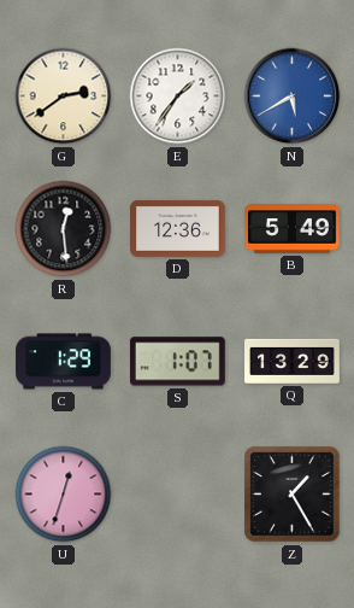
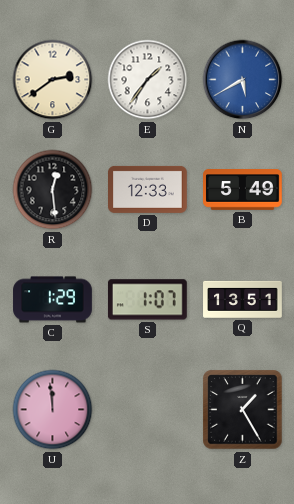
D: 12:36 -> 12:33
Q: 13:29 -> 13:51
U: 12:33 -> 11:59
